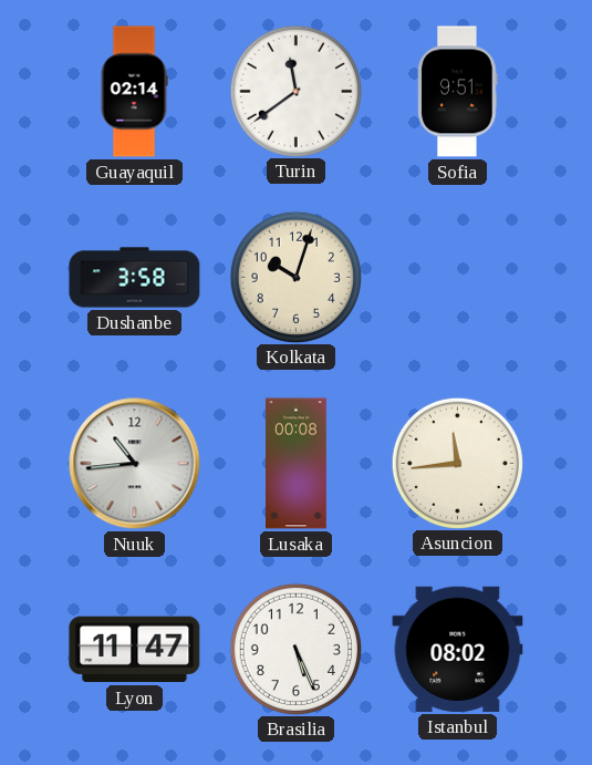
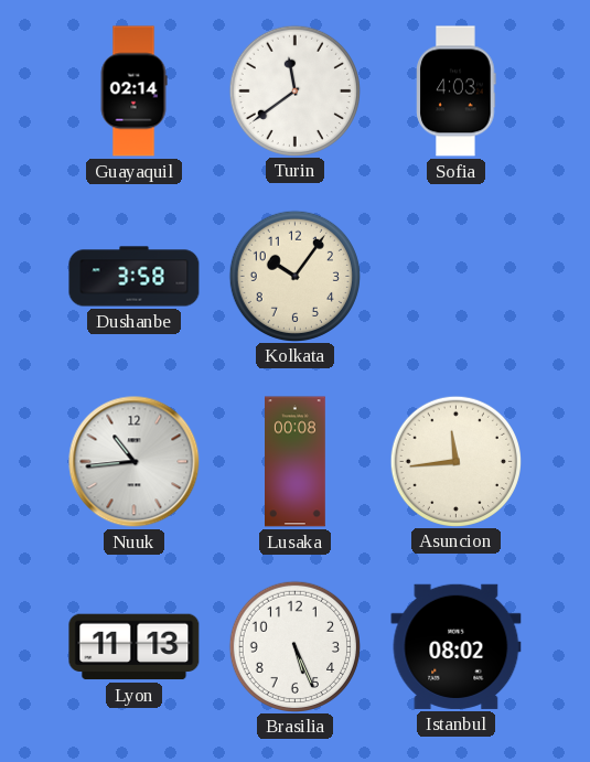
Sofia: 9:51 -> 4:03
Kolkata: 10:03 -> 10:06
Lyon: 11:47 -> 11:13
